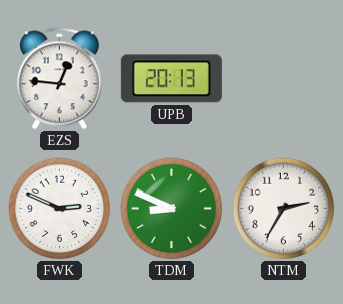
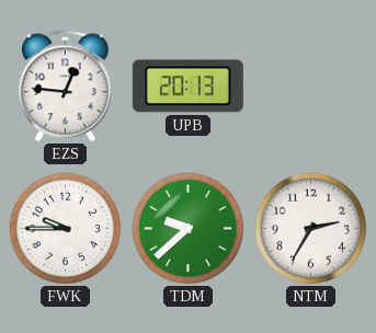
FWK: 2:49 -> 9:45
TDM: 8:49 -> 9:38
